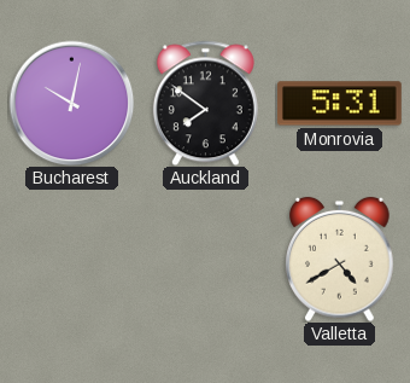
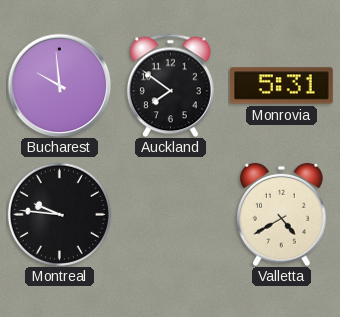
Bucharest: 10:02 -> 9:59
Montreal: none -> 9:46
